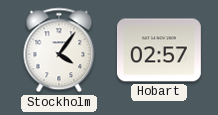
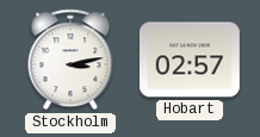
Stockholm: 4:06 -> 3:13
